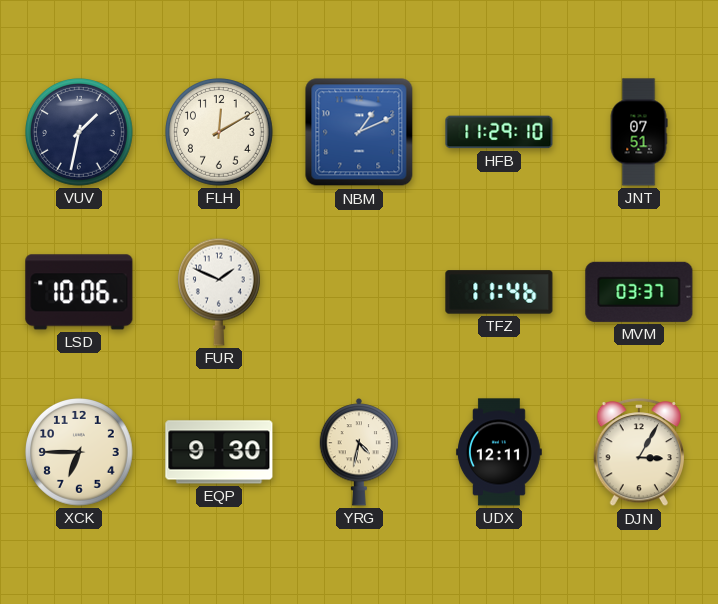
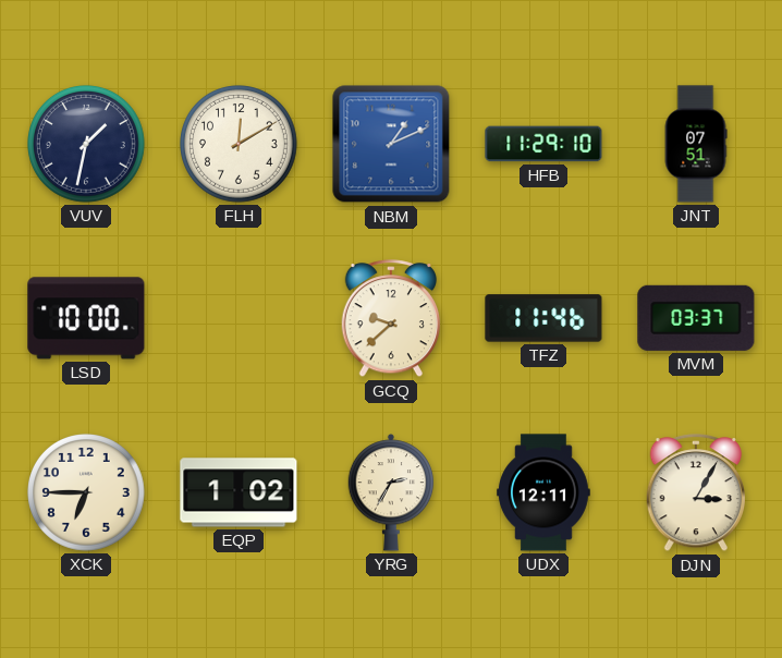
LSD: 10:06 -> 10:00
FUR: 1:49 -> none
GCQ: none -> 9:38
EQP: 9:30 -> 1:02
YRG: 4:32 -> 2:35
